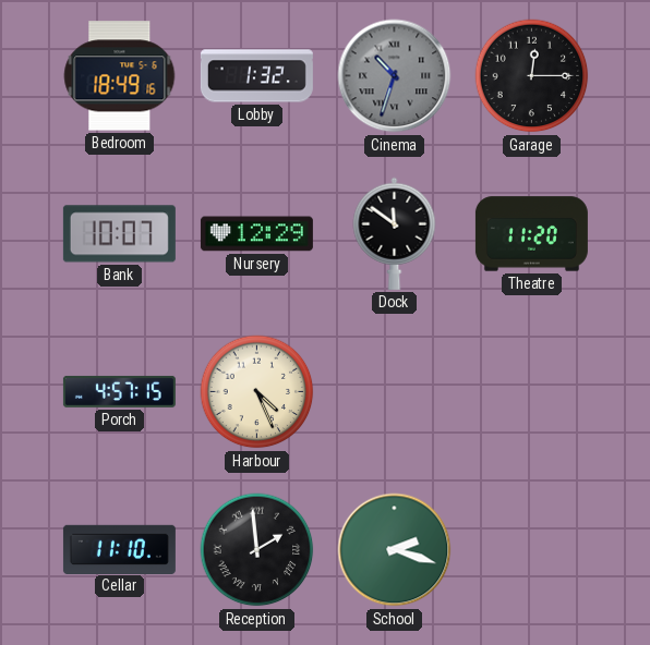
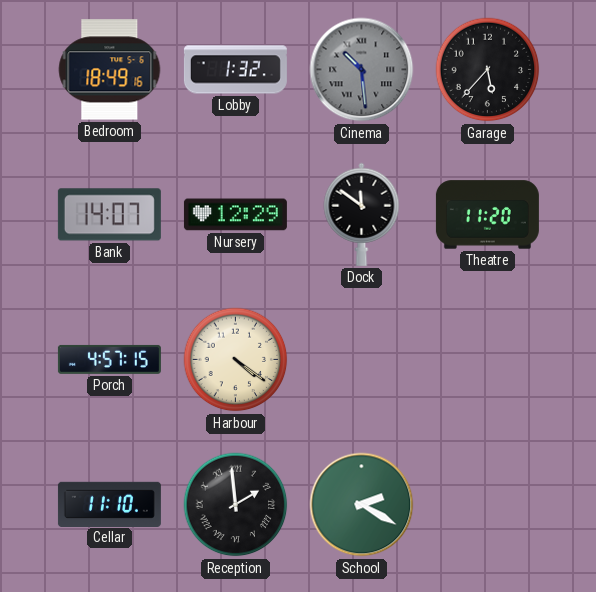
Cinema: 10:33 -> 10:29
Garage: 12:15 -> 5:37
Bank: 10:07 -> 14:07
Harbour: 4:26 -> 4:21
School: 2:18 -> 2:20
